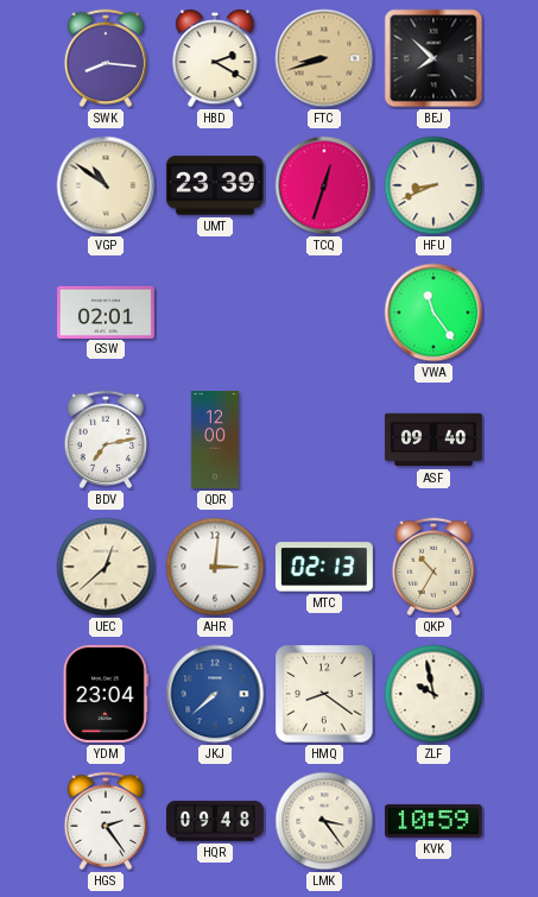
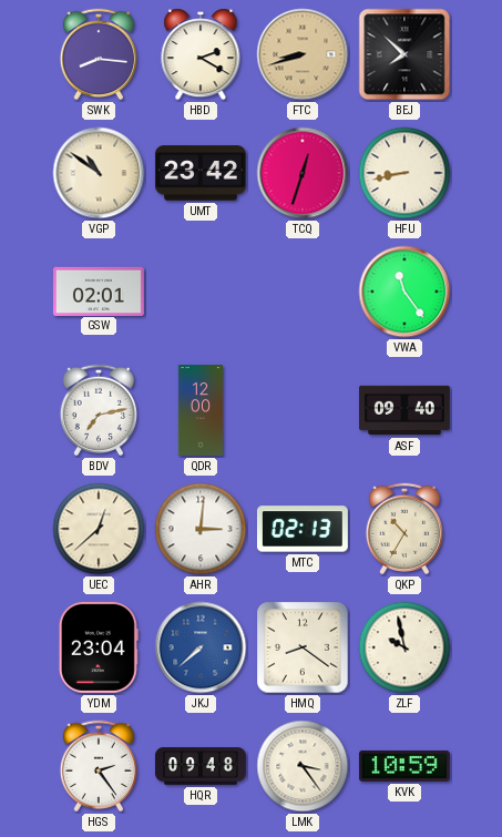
UMT: 23:39 -> 23:42
HFU: 8:41 -> 8:43
